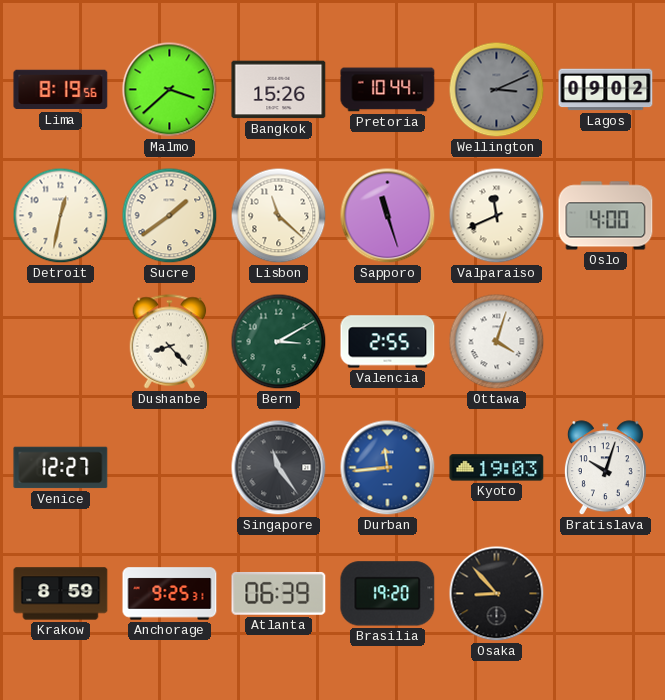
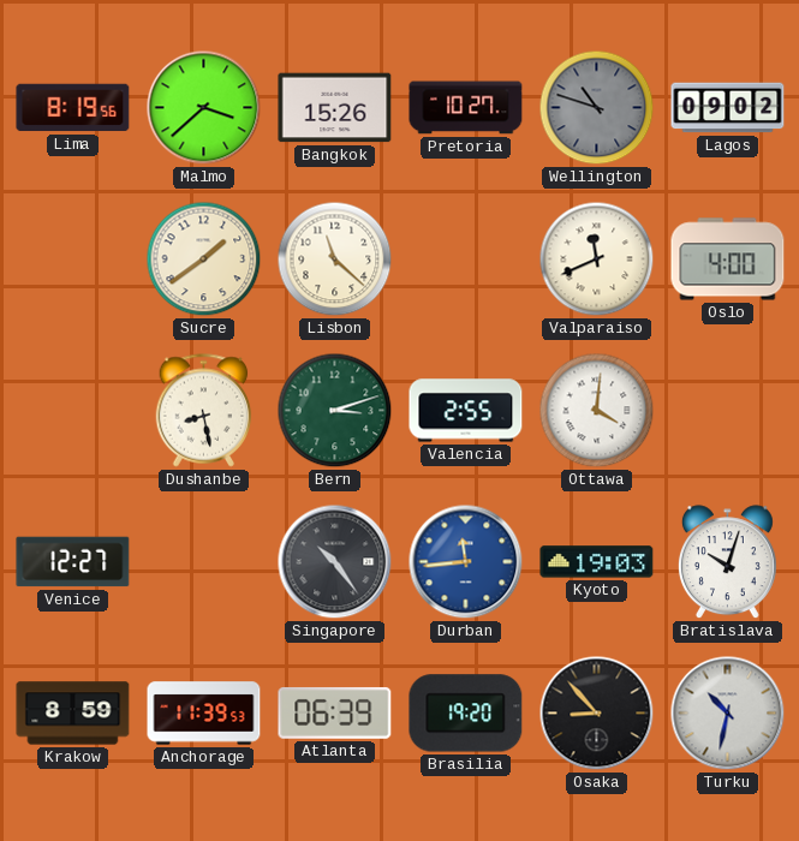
Pretoria: 10:44 -> 10:27
Wellington: 3:11 -> 10:48
Detroit: 12:32 -> none
Sapporo: 11:27 -> none
Dushanbe: 8:23 -> 8:28
Bern: 3:10 -> 3:12
Ottawa: 4:03 -> 4:01
Singapore: 11:24 -> 10:24
Anchorage: 9:25 -> 11:39
Turku: none -> 10:32
